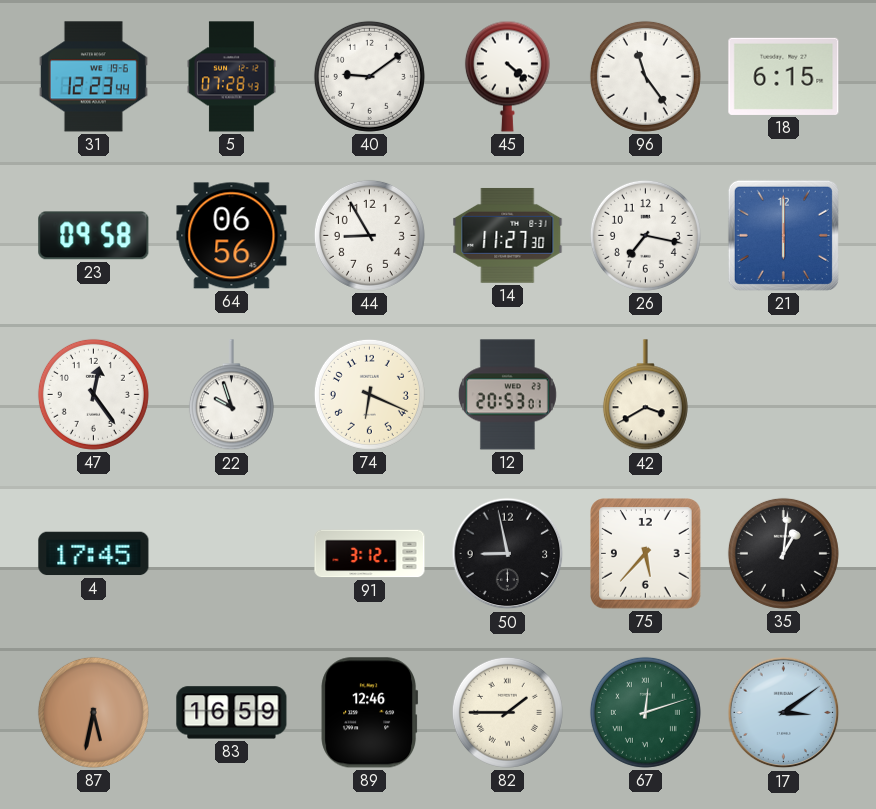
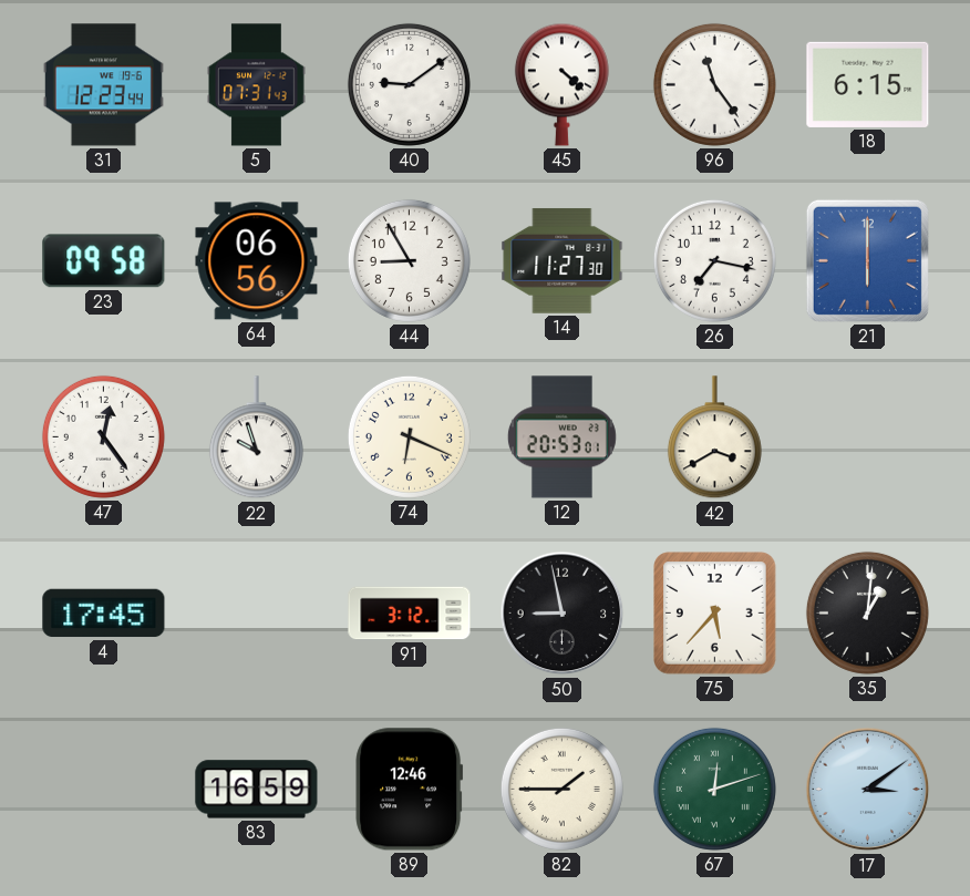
5: 07:28 -> 07:31
87: 5:32 -> none
